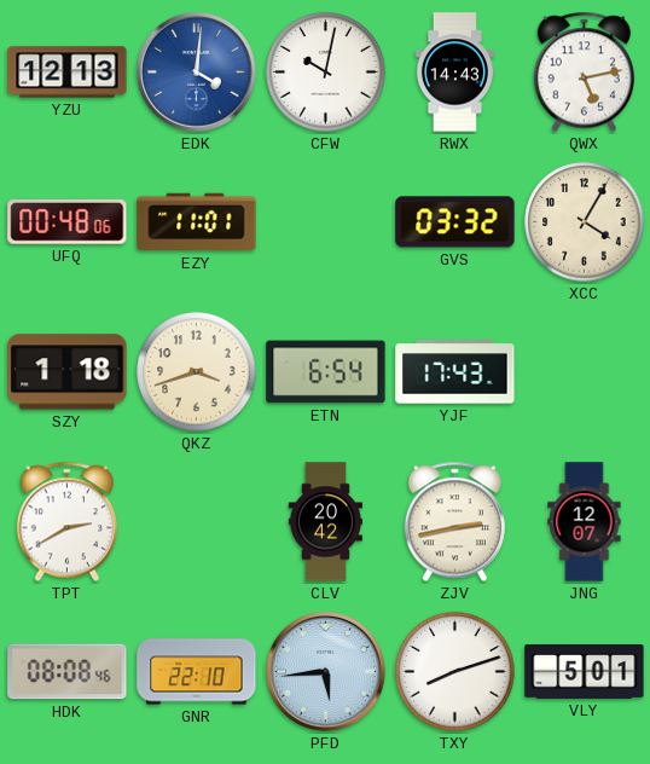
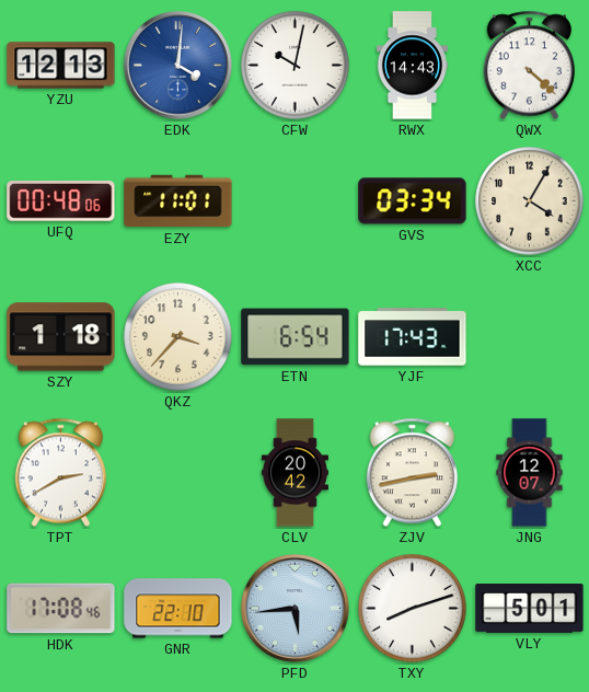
QWX: 5:13 -> 4:22
GVS: 03:32 -> 03:34
QKZ: 3:42 -> 3:37
HDK: 08:08 -> 17:08
